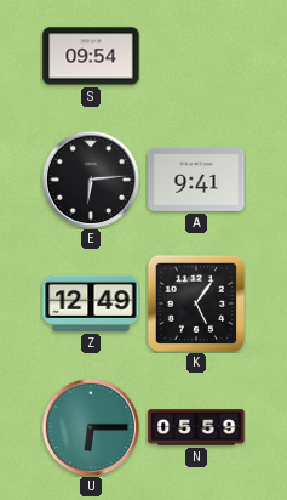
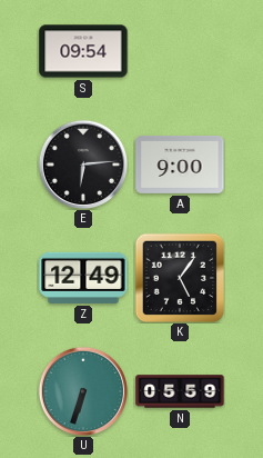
A: 9:41 -> 9:00
U: 6:15 -> 6:33
